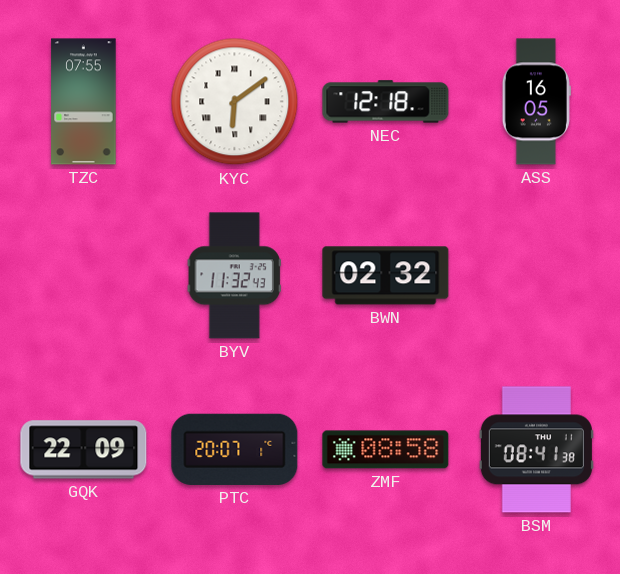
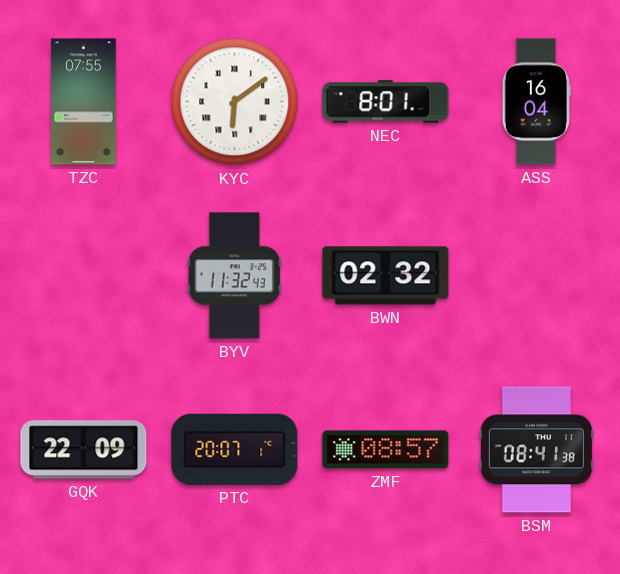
NEC: 12:18 -> 8:01
ASS: 16:05 -> 16:04
ZMF: 08:58 -> 08:57
